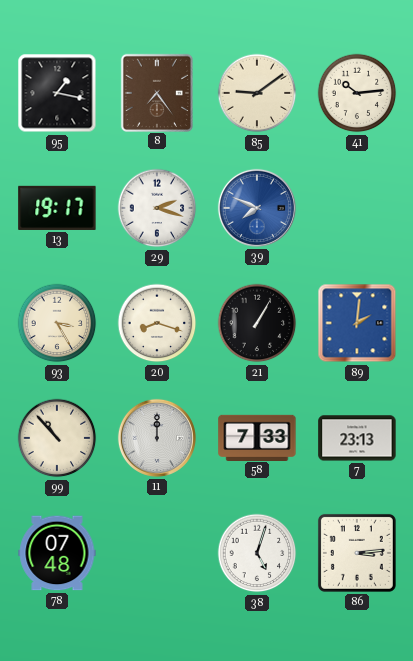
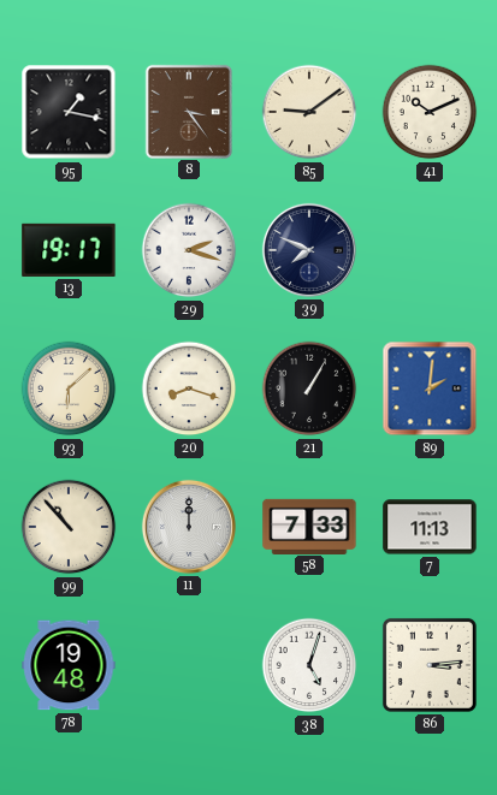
8: 7:24 -> 3:24
41: 10:14 -> 10:11
39 dial: blue -> navy
93: 3:25 -> 6:08
7: 23:13 -> 11:13
78: 07:48 -> 19:48
